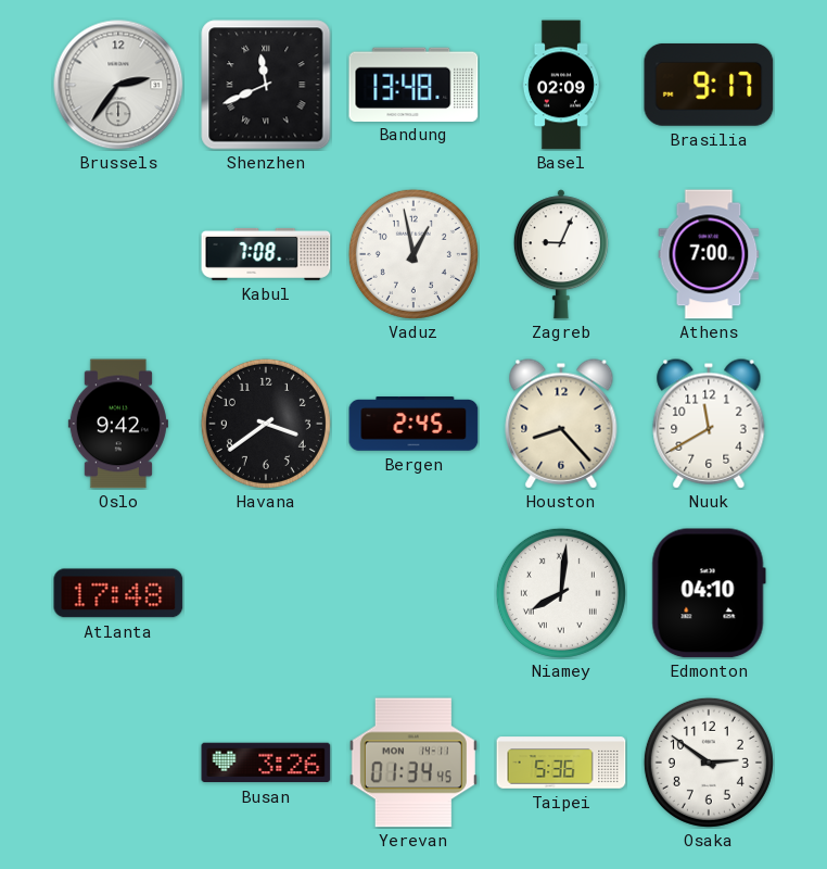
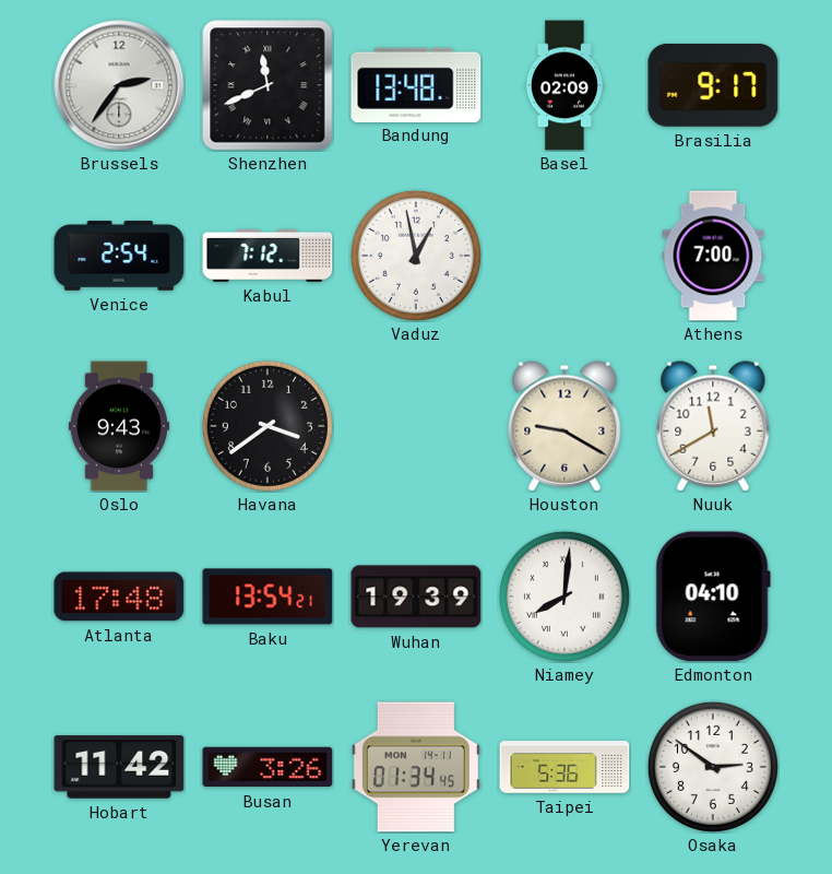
Venice: none -> 2:54
Kabul: 7:08 -> 7:12
Zagreb: 9:04 -> none
Oslo: 9:42 -> 9:43
Bergen: 2:45 -> none
Houston: 8:23 -> 9:20
Baku: none -> 13:54
Wuhan: none -> 19:39
Hobart: none -> 11:42
